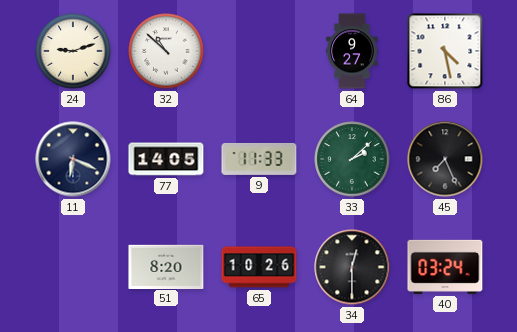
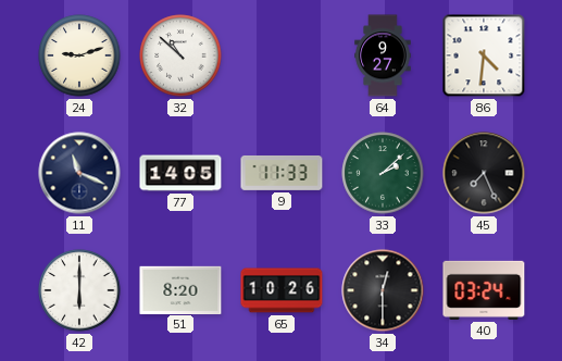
86: 4:28 -> 4:31
11: 6:19 -> 11:19
42: none -> 6:00
